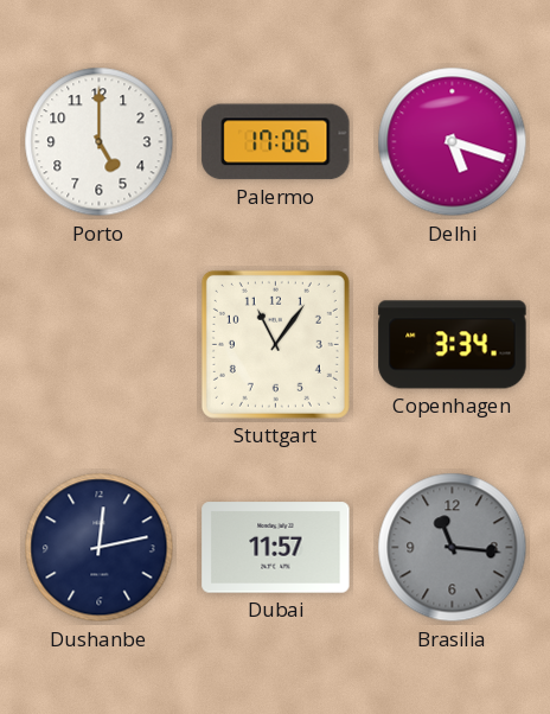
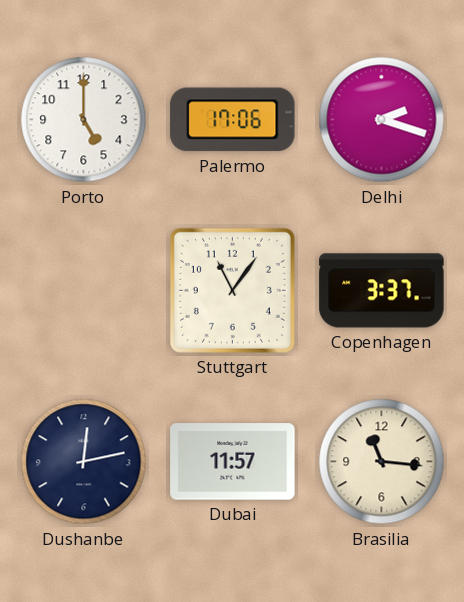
Delhi: 5:18 -> 2:18
Copenhagen: 3:34 -> 3:37
Brasilia dial: grey -> cream
